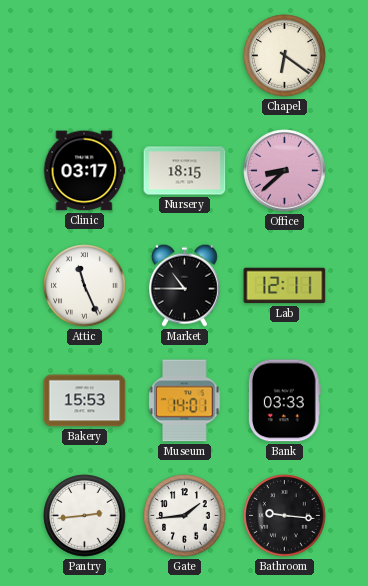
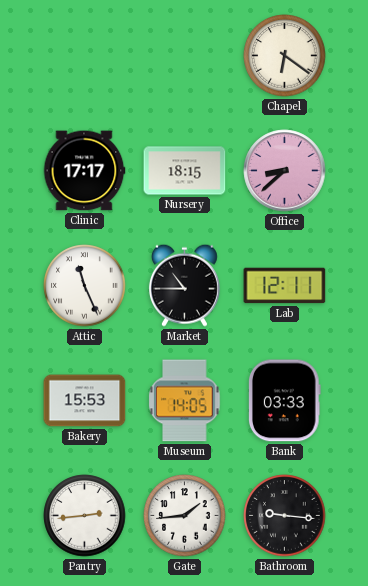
Clinic: 03:17 -> 17:17
Museum: 14:01 -> 14:05
